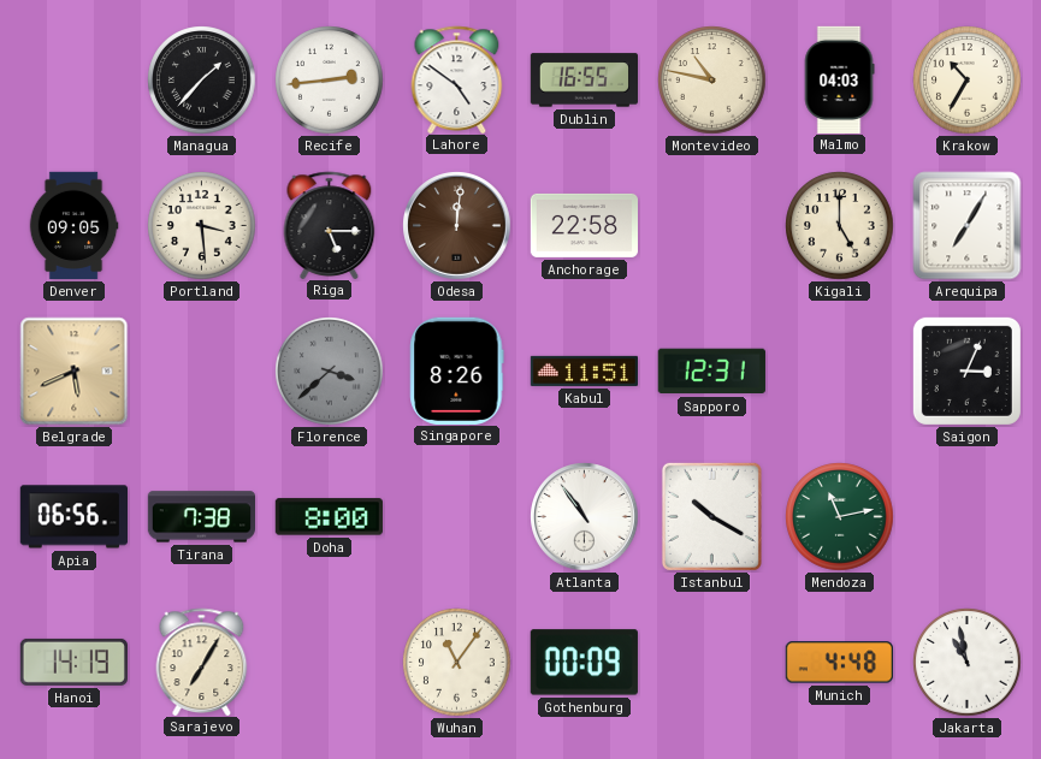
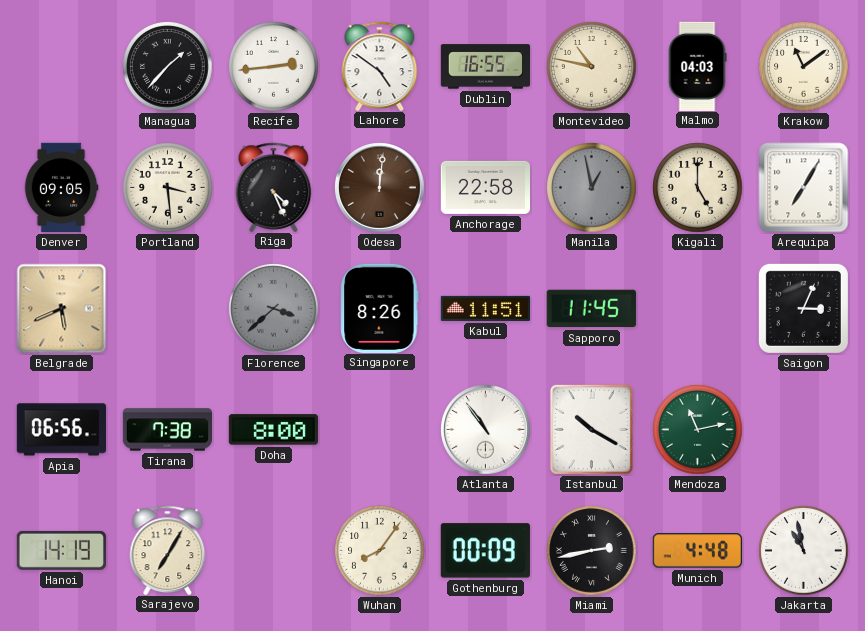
Krakow: 10:35 -> 11:09
Riga: 5:15 -> 4:26
Manila: none -> 12:58
Sapporo: 12:31 -> 11:45
Wuhan: 11:06 -> 8:06
Miami: none -> 2:43
